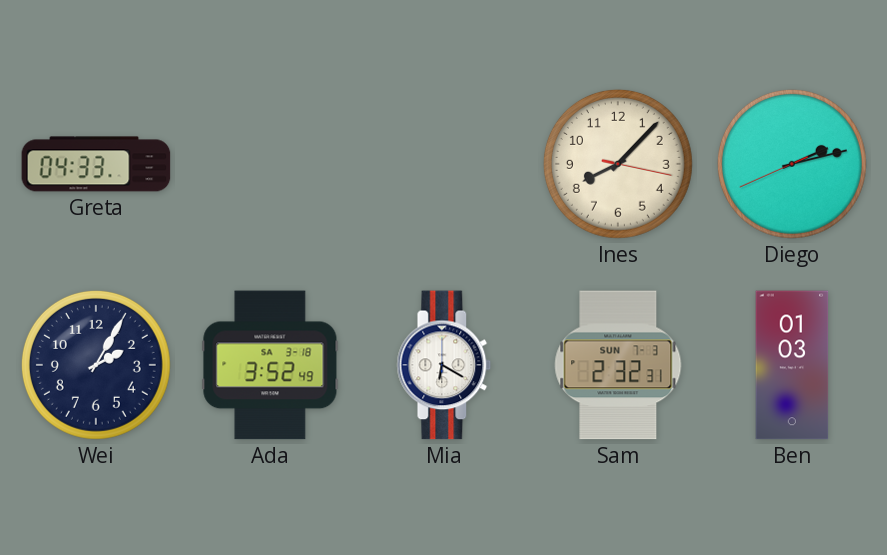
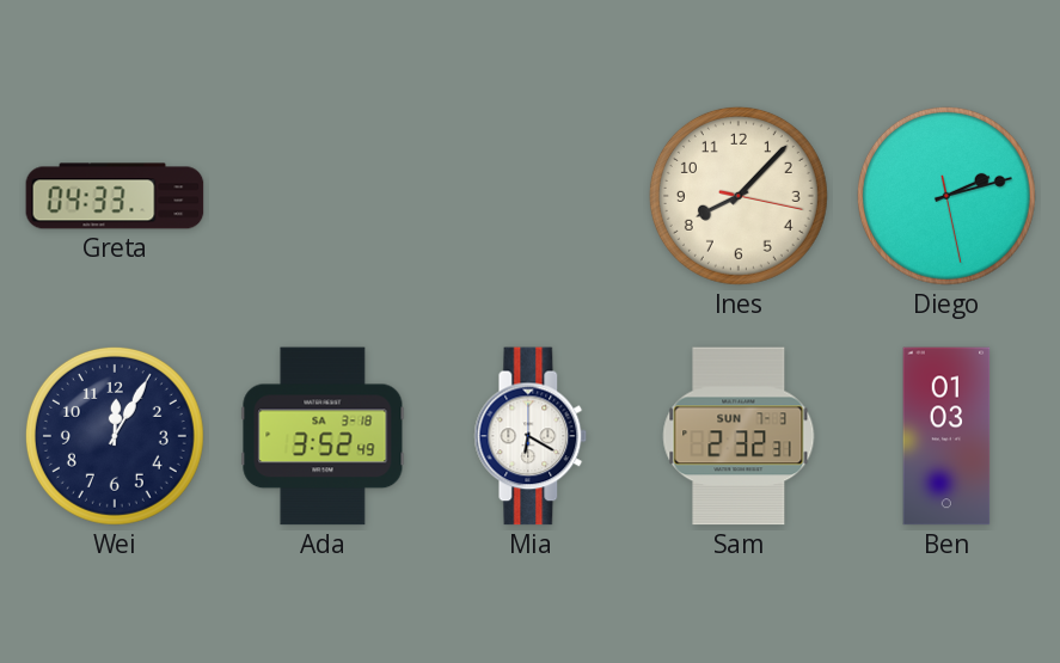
Diego: 2:12:41 -> 2:12:28
Wei: 2:05 -> 12:05
